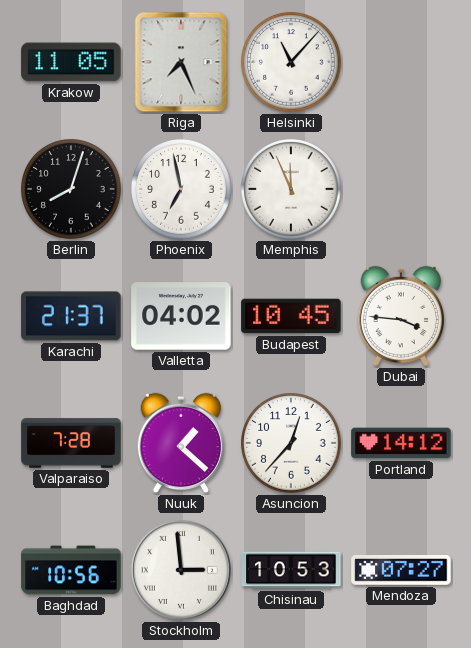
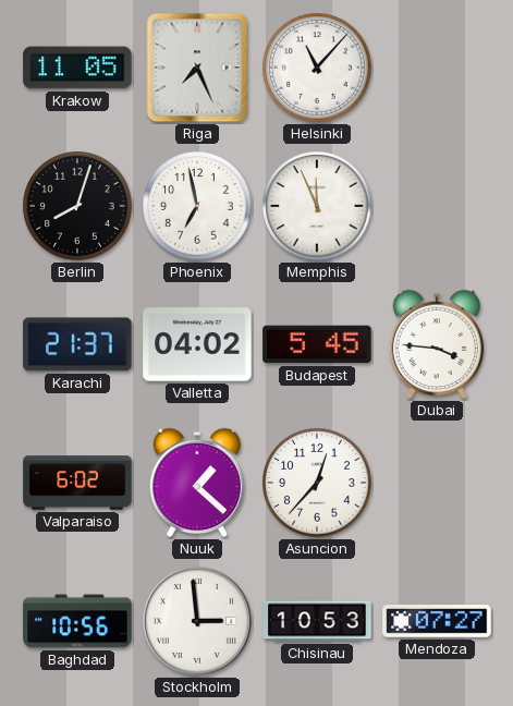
Budapest: 10:45 -> 5:45
Valparaiso: 7:28 -> 6:02
Portland: 14:12 -> none
